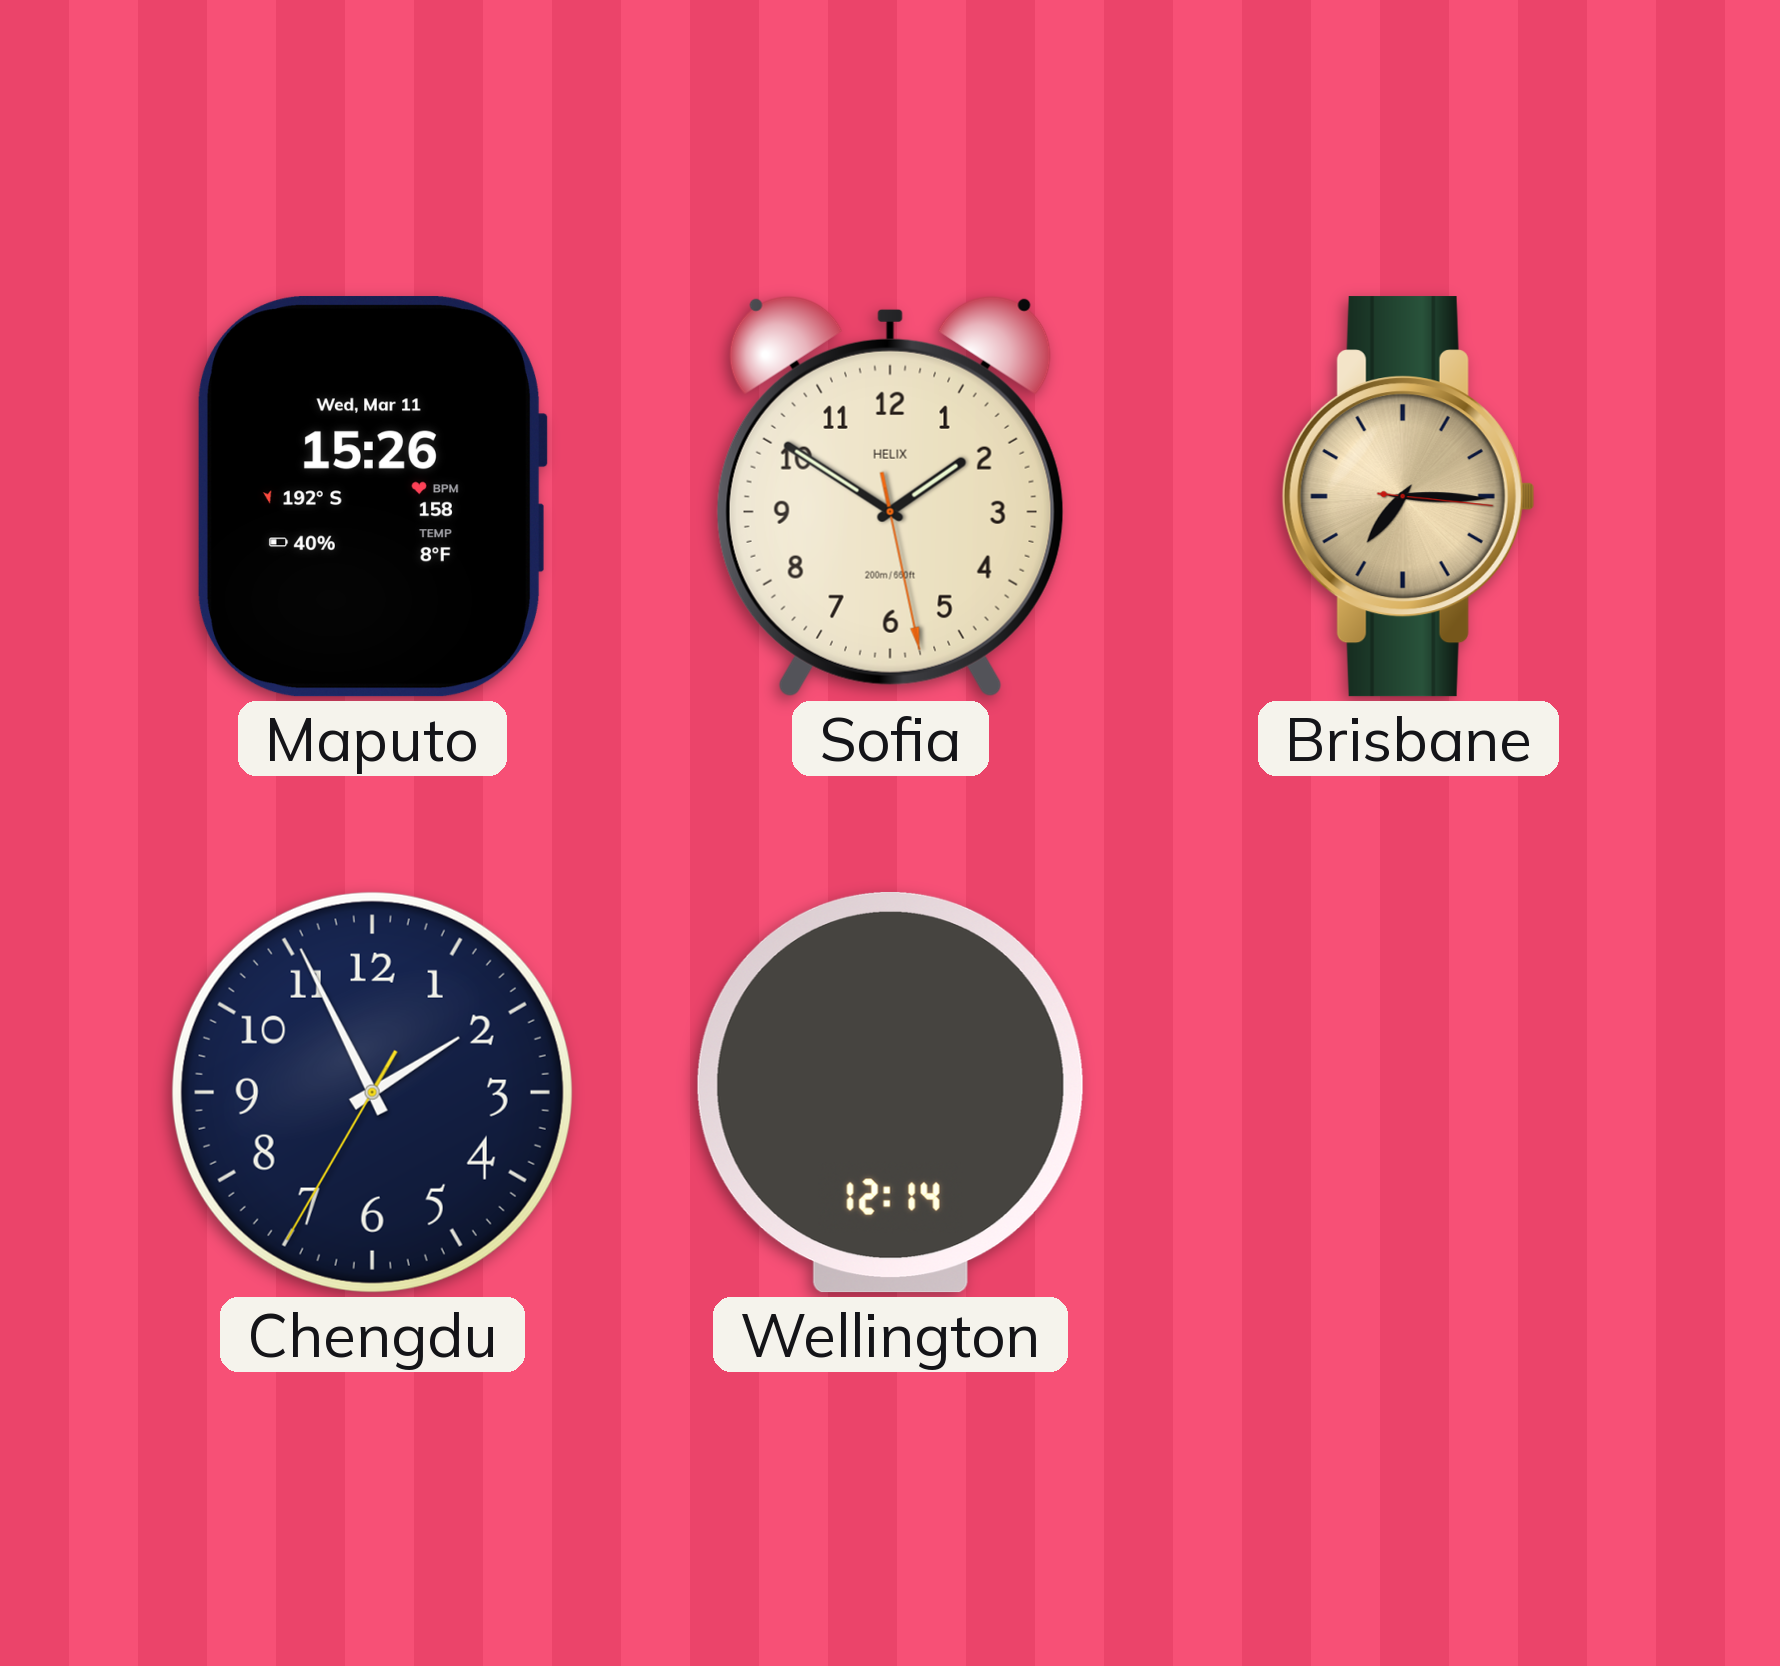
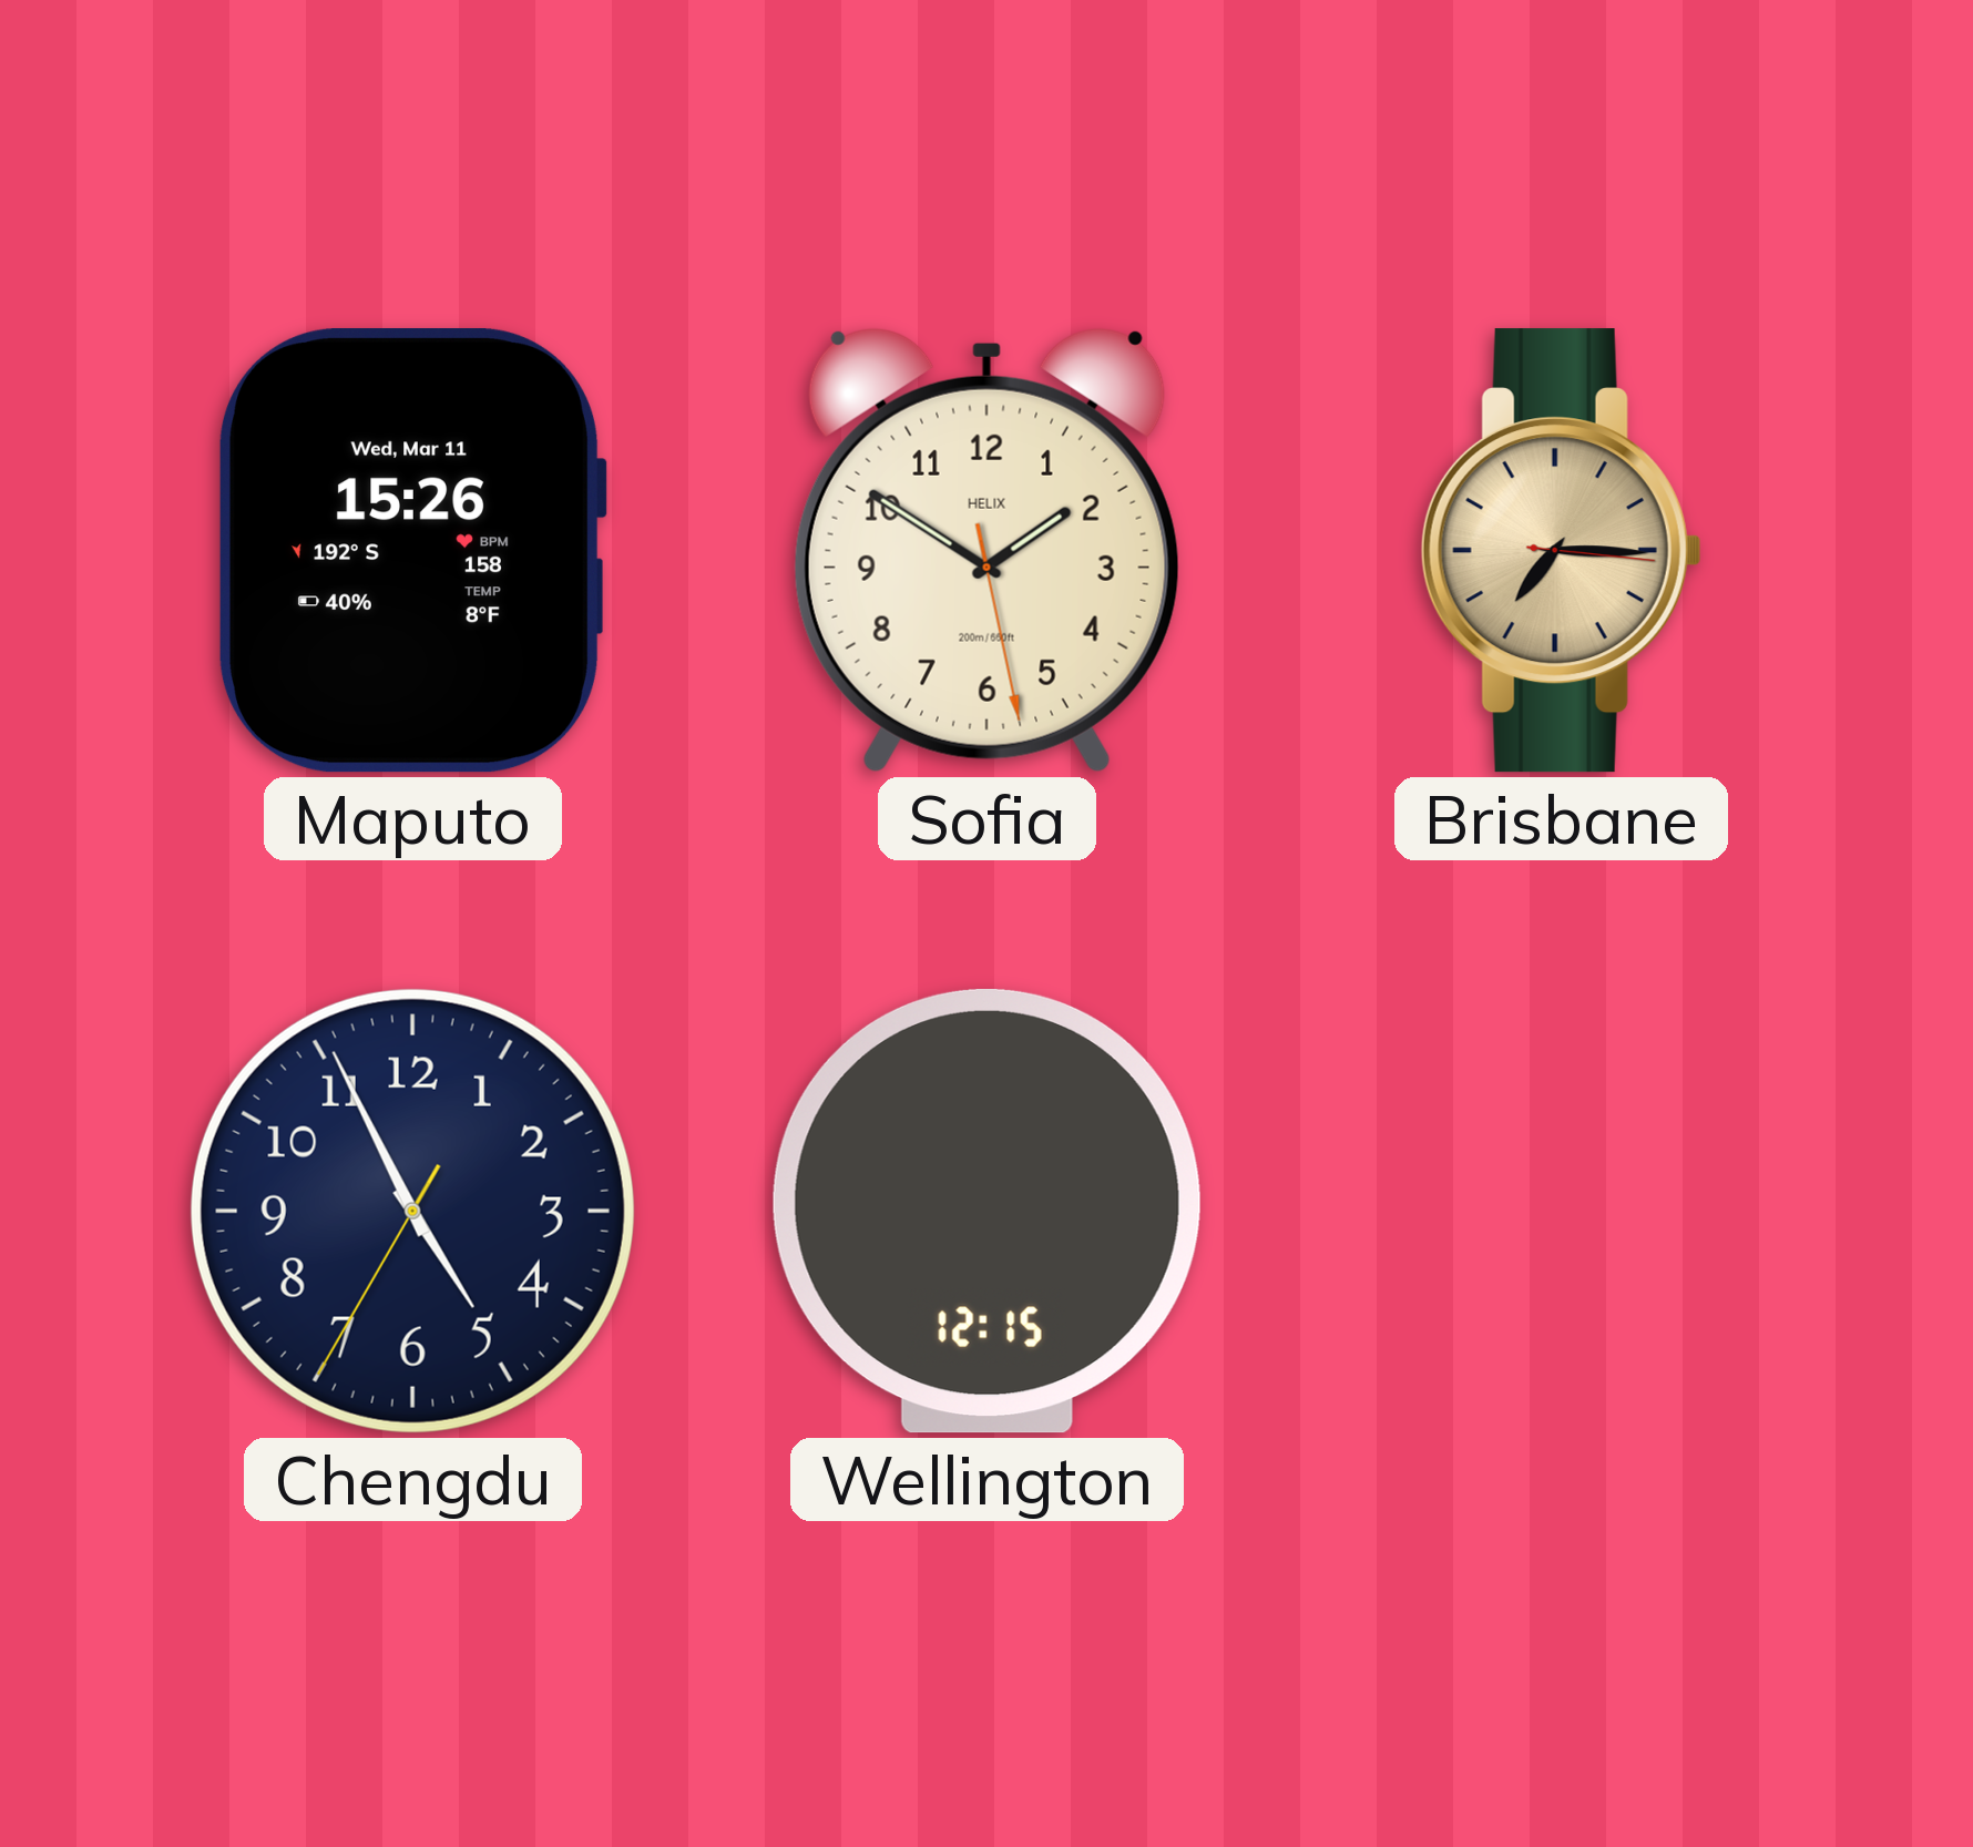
Chengdu: 1:55 -> 4:55
Wellington: 12:14 -> 12:15
